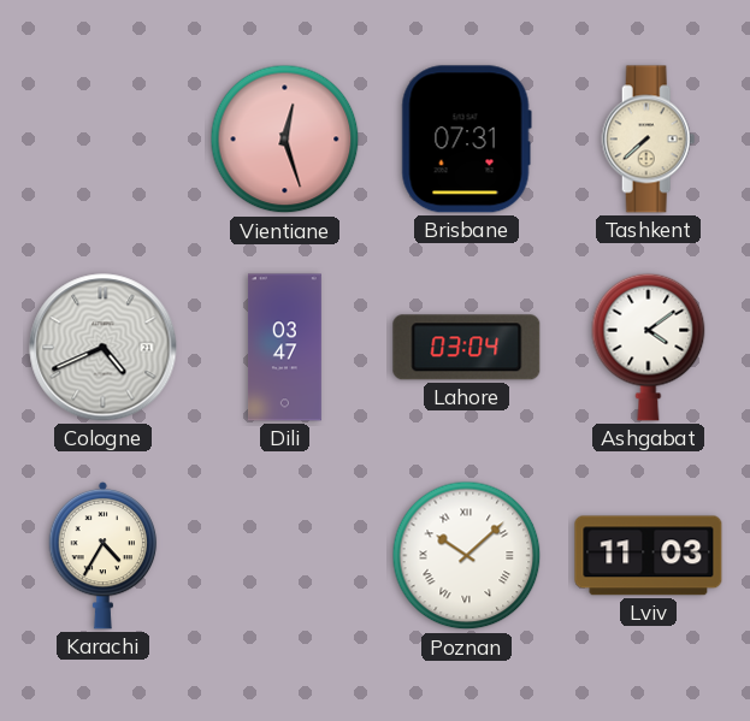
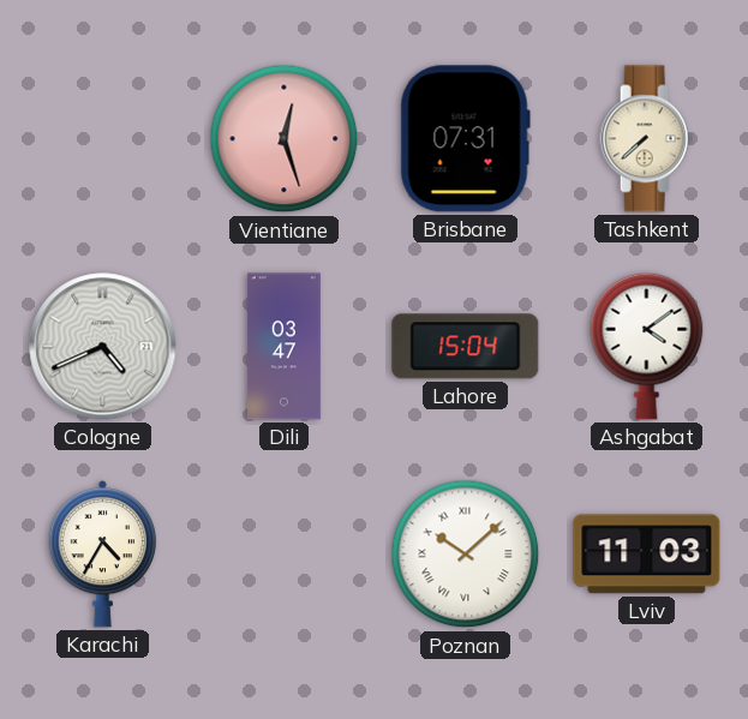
Lahore: 03:04 -> 15:04
